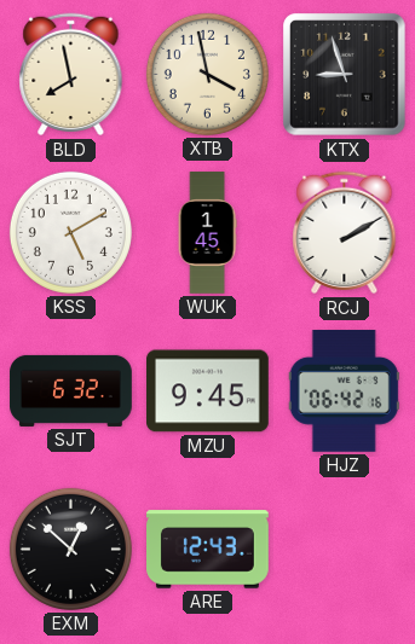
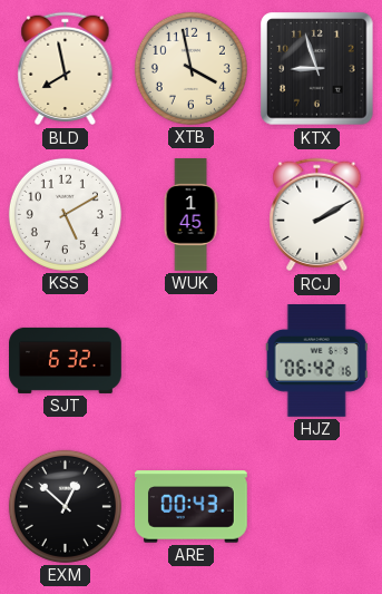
MZU: 9:45 -> none
ARE: 12:43 -> 00:43
